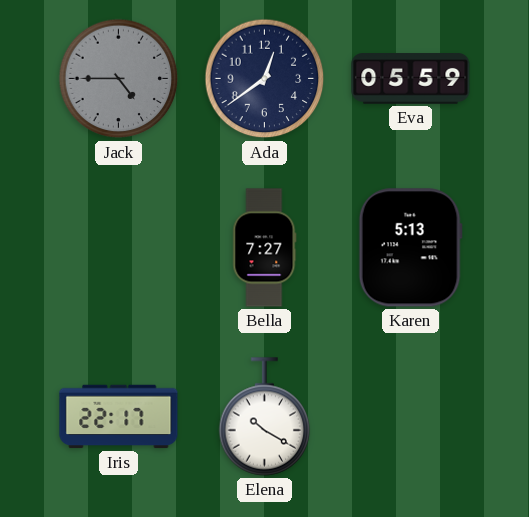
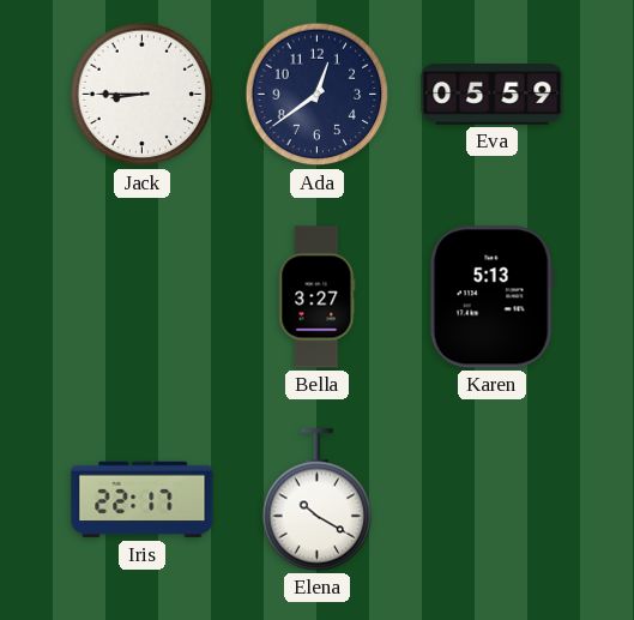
Jack: 4:45 -> 8:45
Jack dial: grey -> white
Bella: 7:27 -> 3:27
